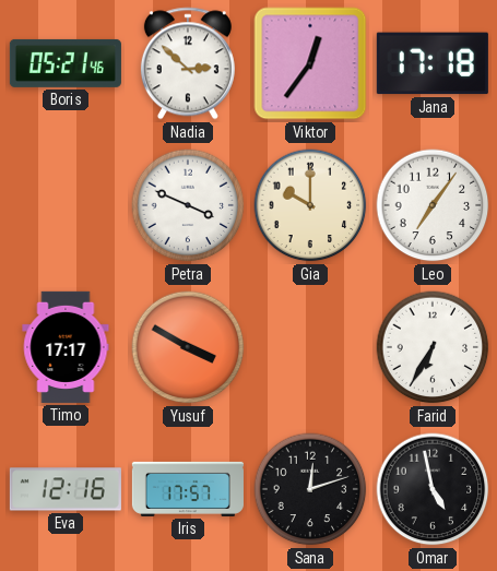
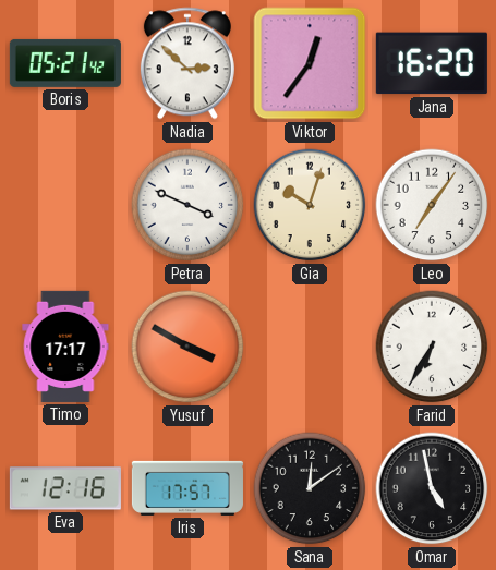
Boris: 05:21:46 -> 05:21:42
Jana: 17:18 -> 16:20
Gia: 10:00 -> 10:03
Sana: 12:12 -> 12:09
